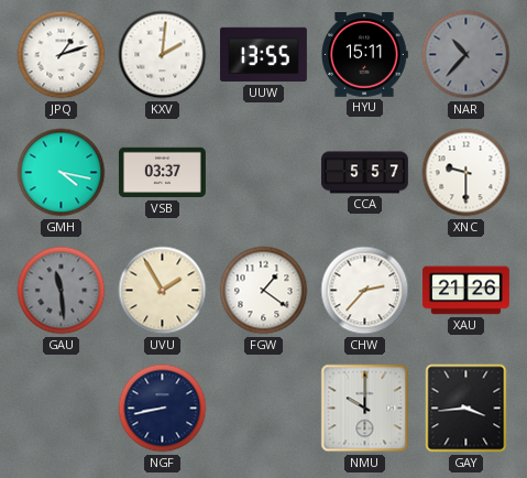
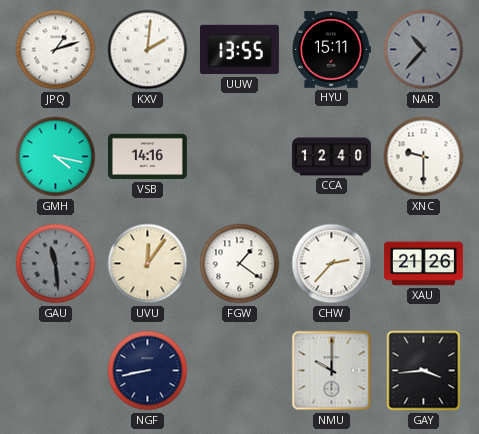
VSB: 03:37 -> 14:16
CCA: 5:57 -> 12:40
UVU: 1:55 -> 12:06
